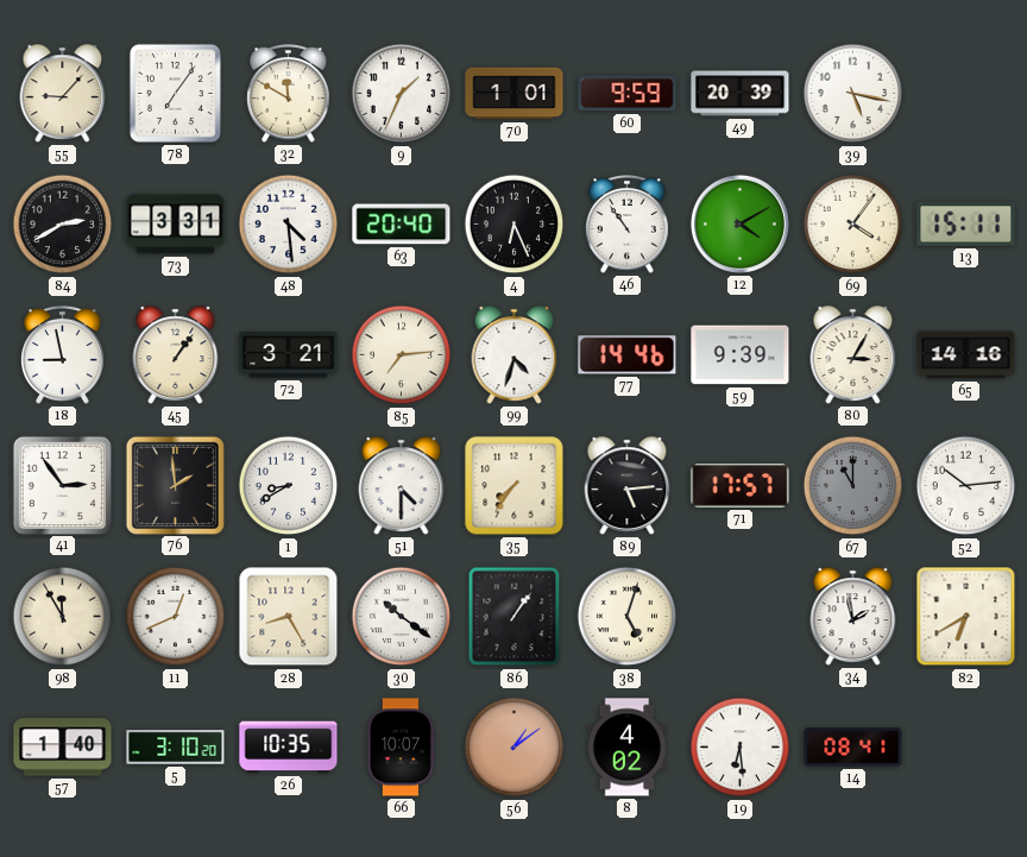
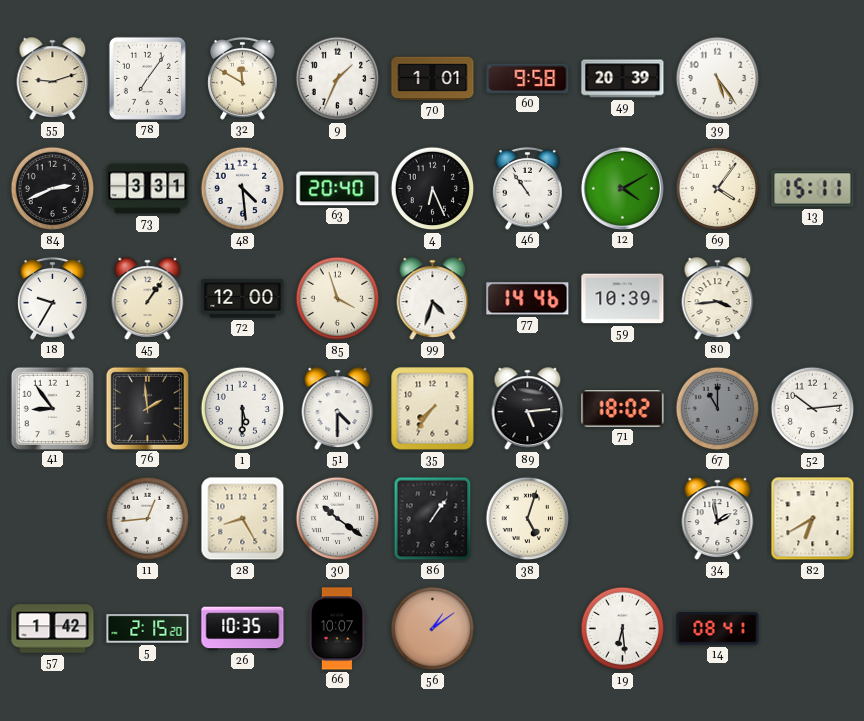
55: 9:07 -> 9:12
60: 9:59 -> 9:58
39: 5:17 -> 5:24
84: 2:40 -> 2:41
18: 8:58 -> 9:35
72: 3:21 -> 12:00
85: 7:14 -> 3:57
59: 9:39 -> 10:39
80: 3:05 -> 3:44
65: 14:16 -> none
41: 2:54 -> 8:54
1: 8:40 -> 5:30
71: 17:57 -> 18:02
98: 11:55 -> none
11: 12:41 -> 12:44
57: 1:40 -> 1:42
5: 3:10 -> 2:15
8: 4:02 -> none
